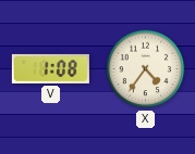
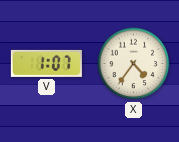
V: 1:08 -> 1:07
